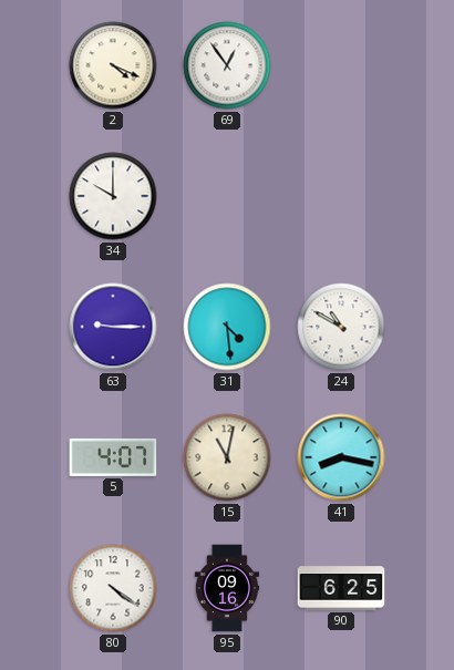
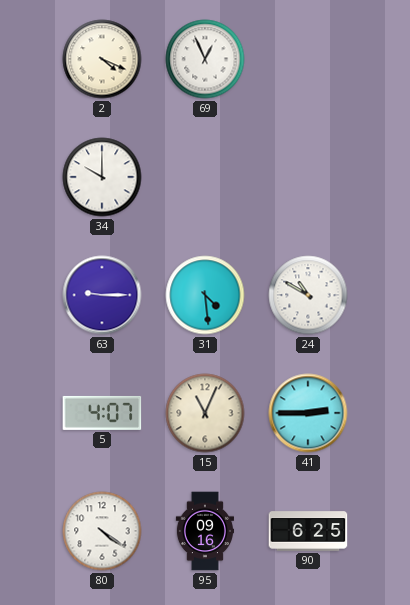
69: 12:54 -> 12:56
15: 11:02 -> 11:04
41: 8:17 -> 2:45
